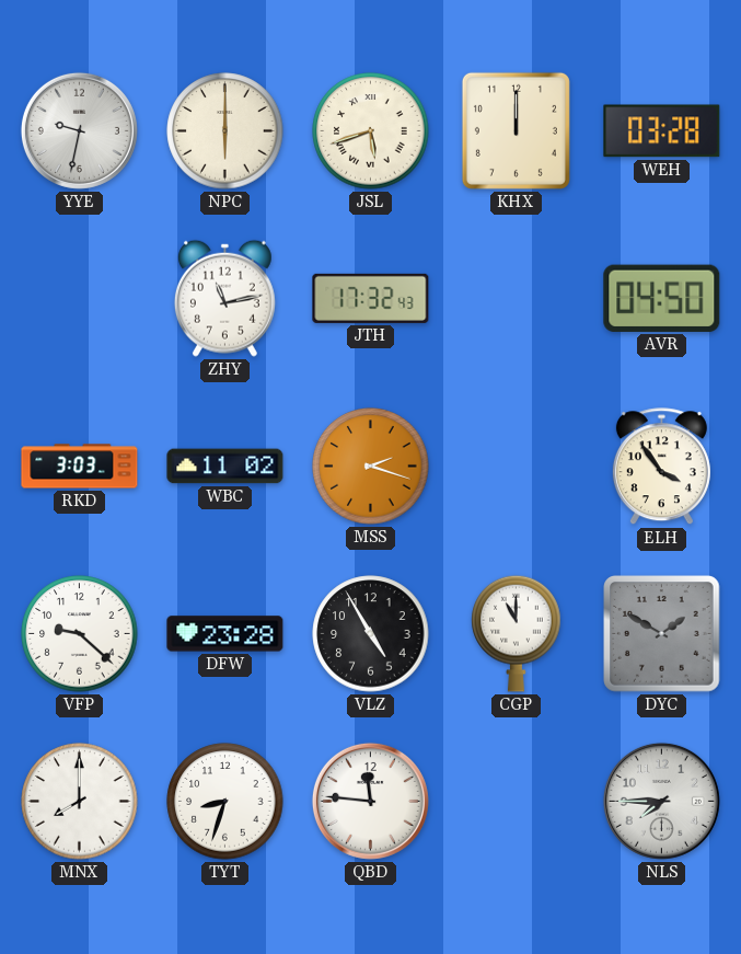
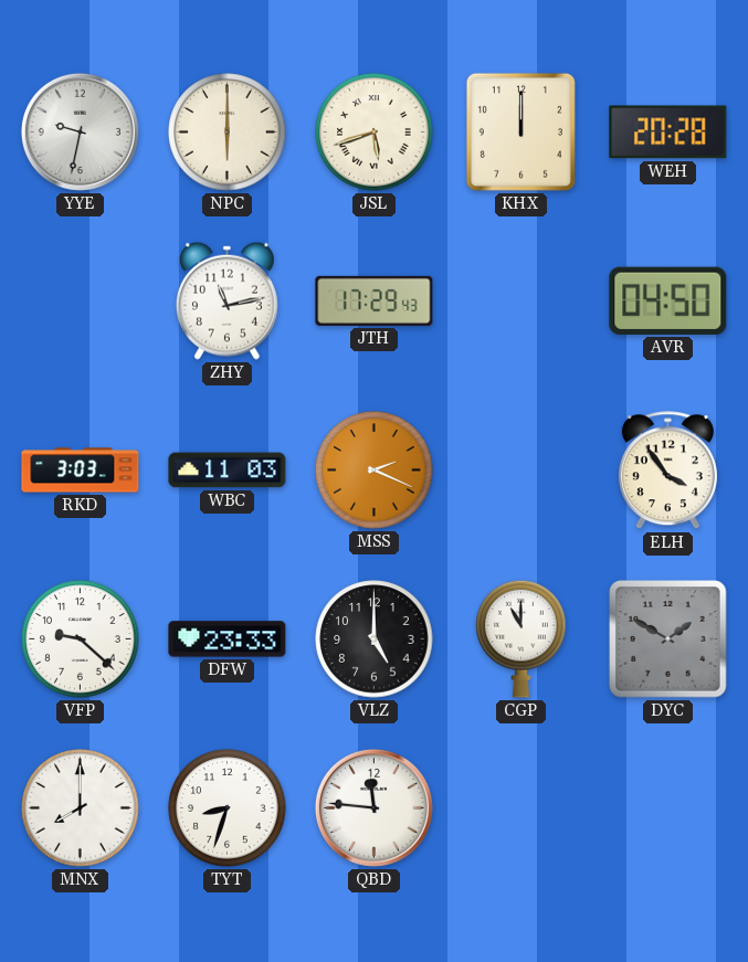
WEH: 03:28 -> 20:28
JTH: 17:32 -> 17:29
WBC: 11:02 -> 11:03
MSS: 2:18 -> 2:19
DFW: 23:28 -> 23:33
VLZ: 4:55 -> 5:00
NLS: 7:45 -> none
